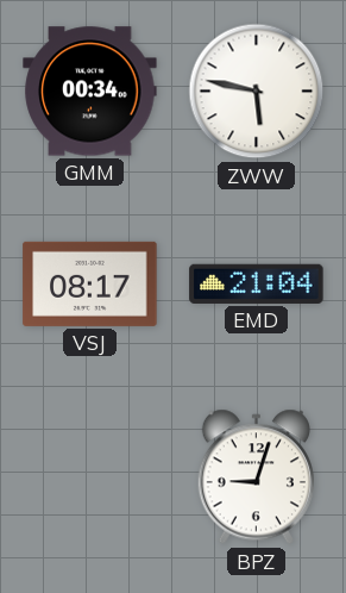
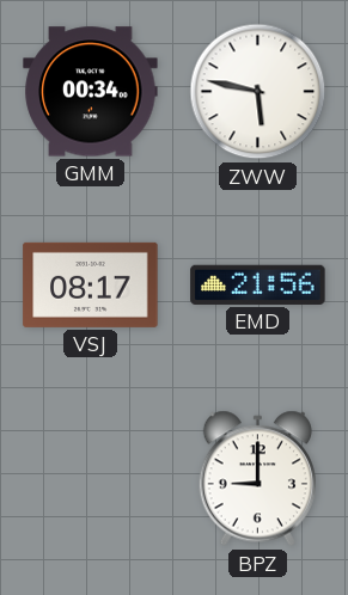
EMD: 21:04 -> 21:56
BPZ: 9:03 -> 9:00
